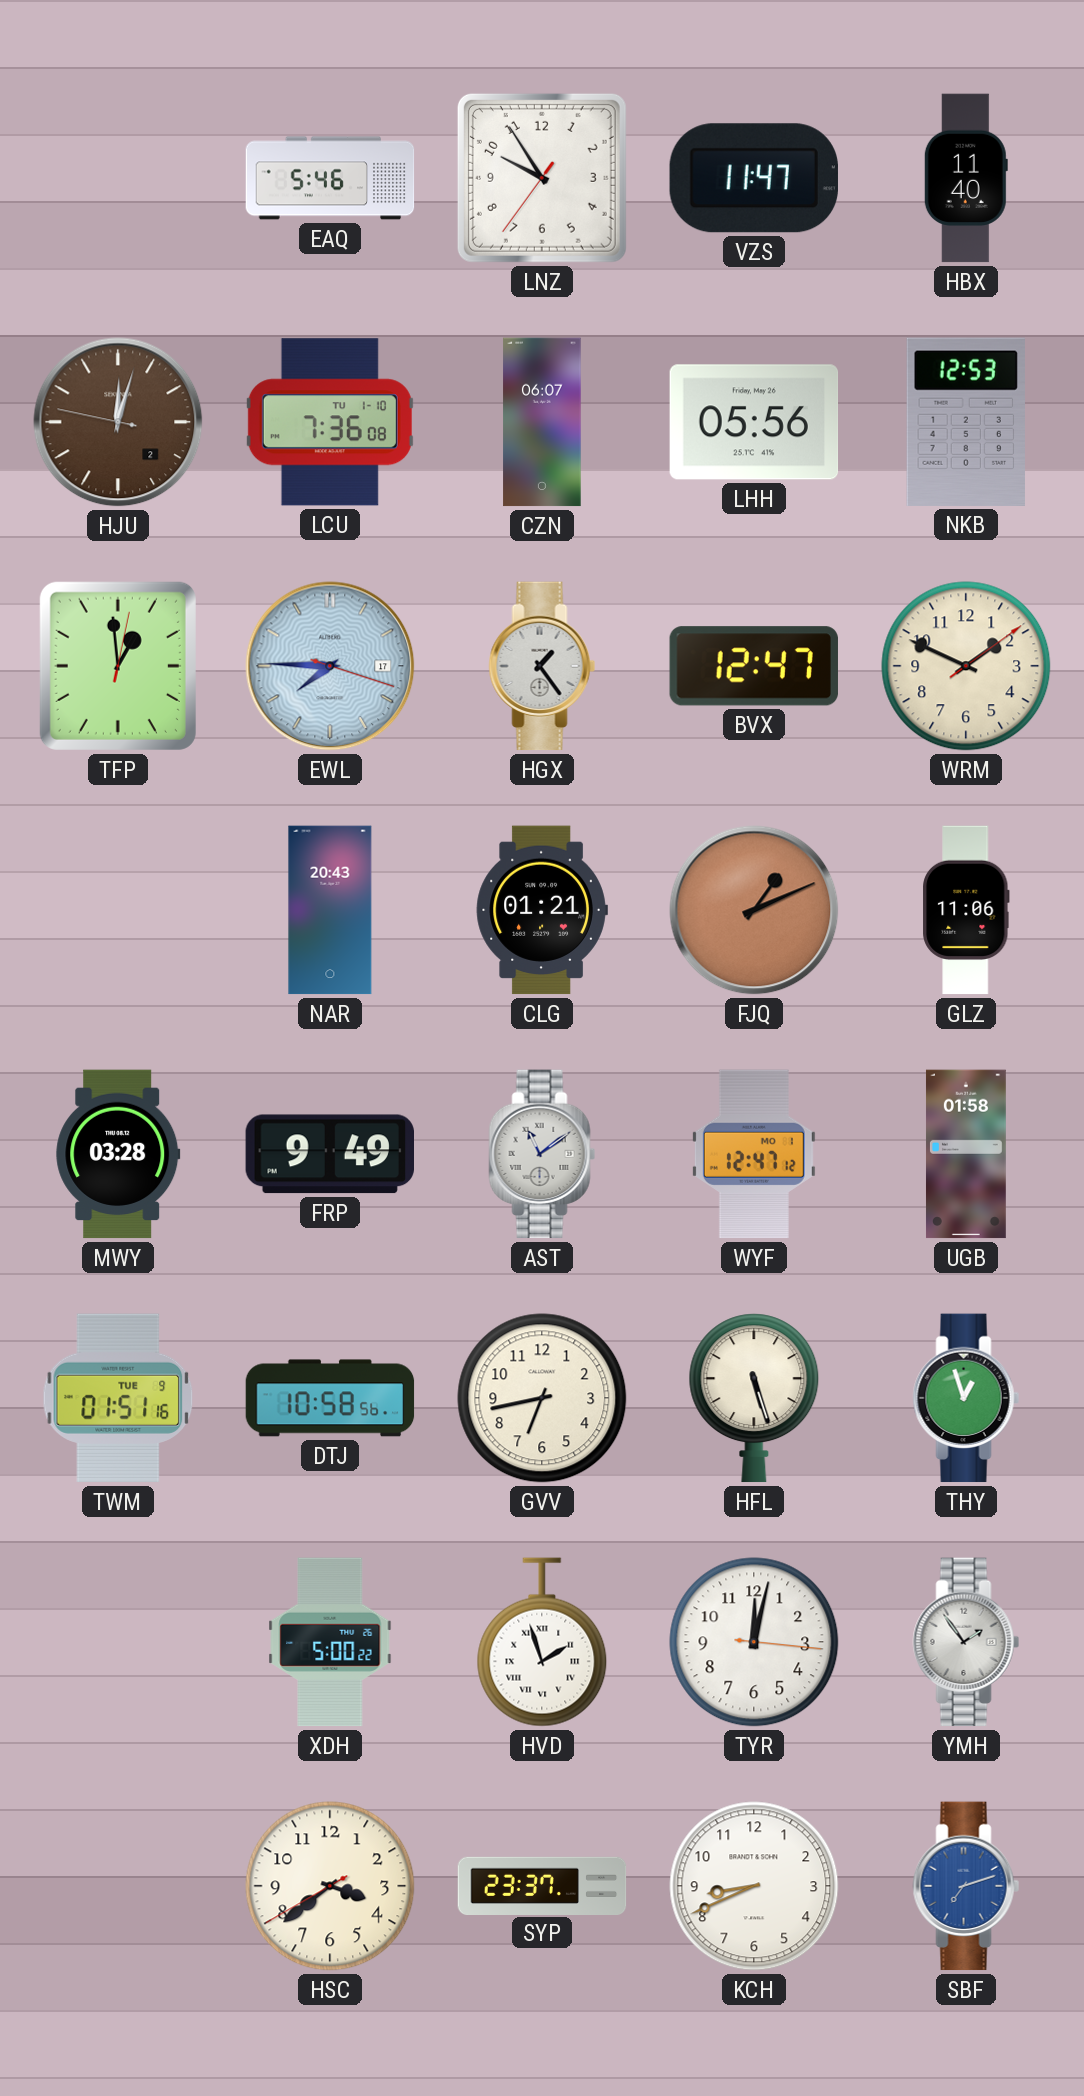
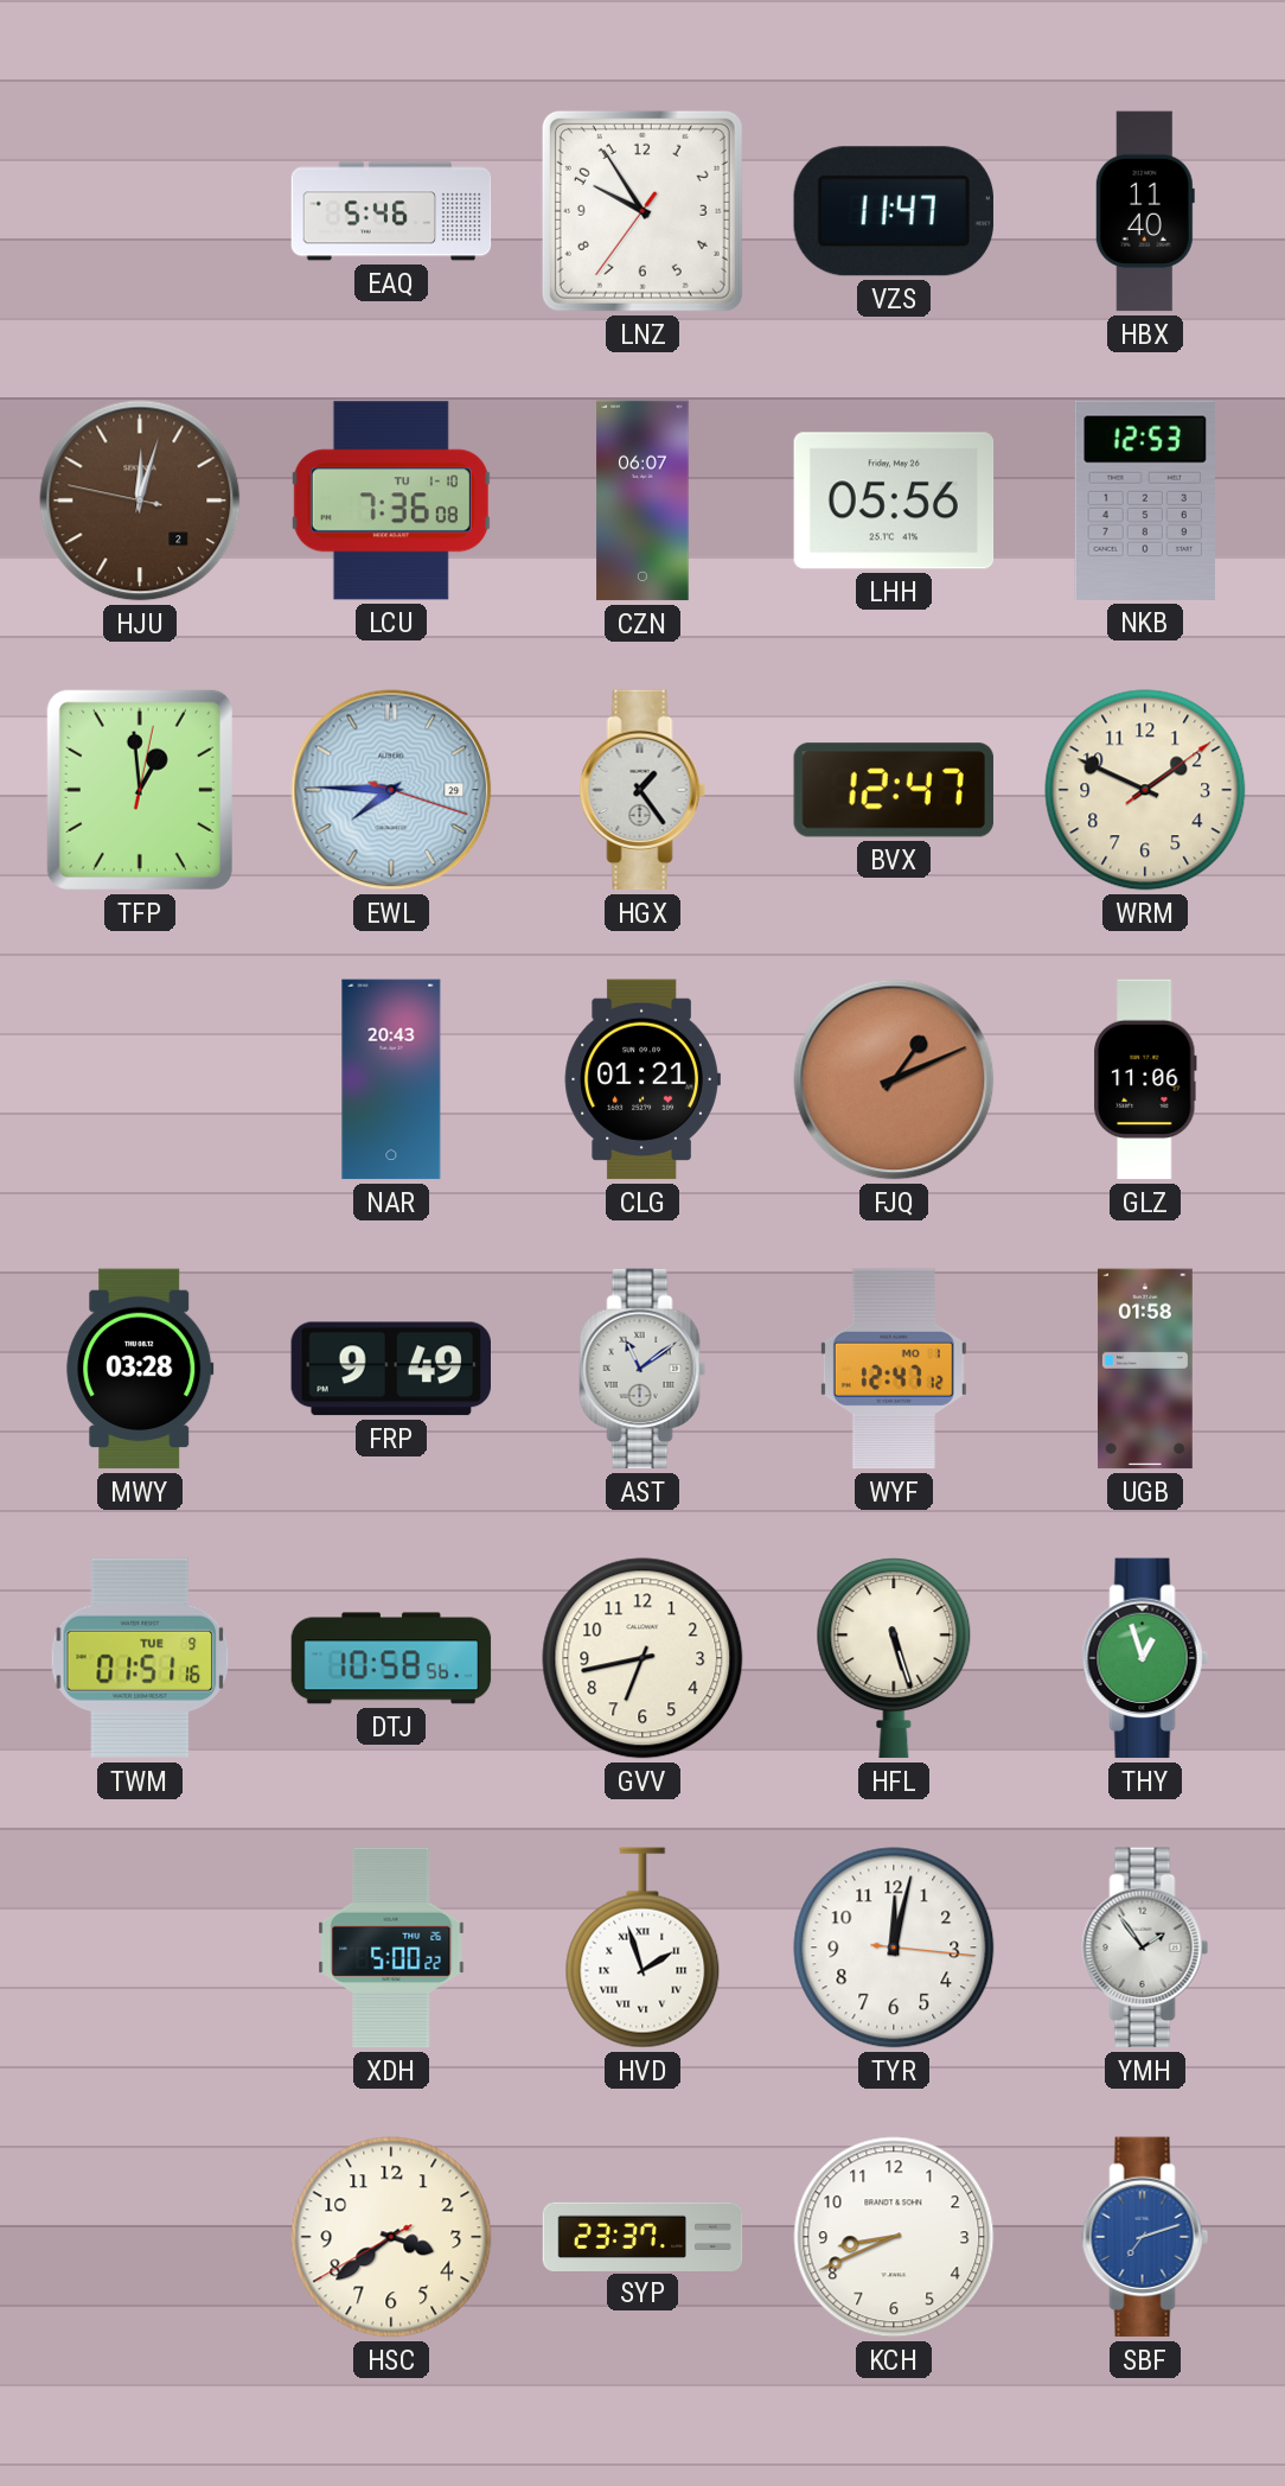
EWL date: 17 -> 29
